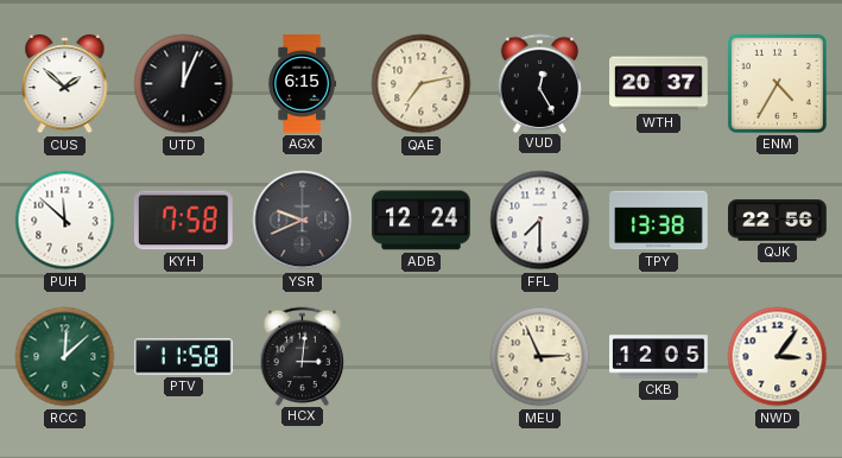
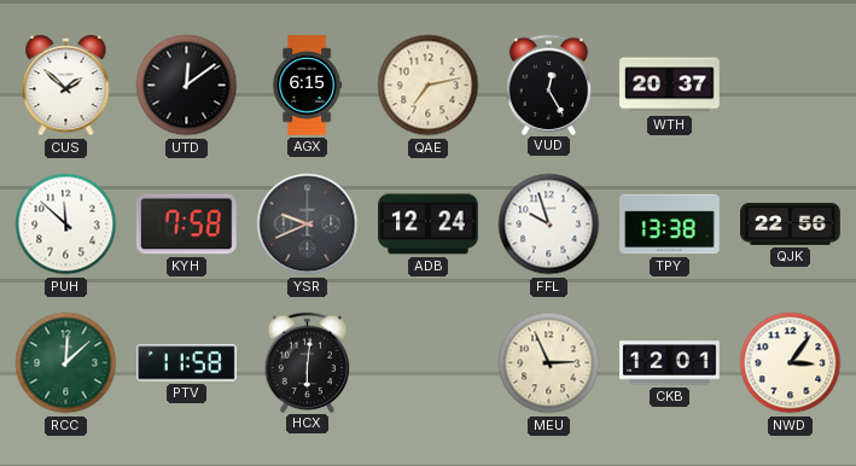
UTD: 12:04 -> 12:09
ENM: 4:35 -> none
FFL: 7:30 -> 9:57
HCX: 3:01 -> 6:01
CKB: 12:05 -> 12:01
